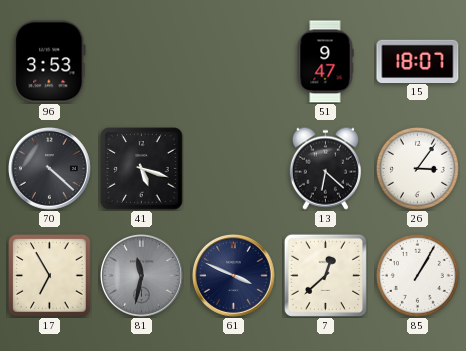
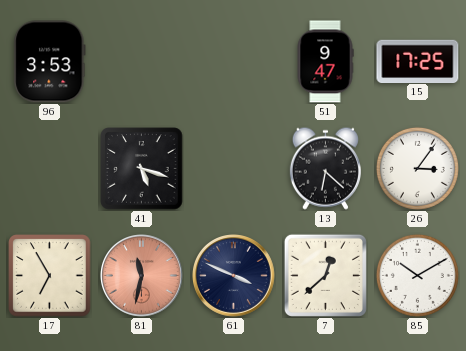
15: 18:07 -> 17:25
70: 4:22 -> none
81 dial: grey -> salmon
85: 1:05 -> 10:10
